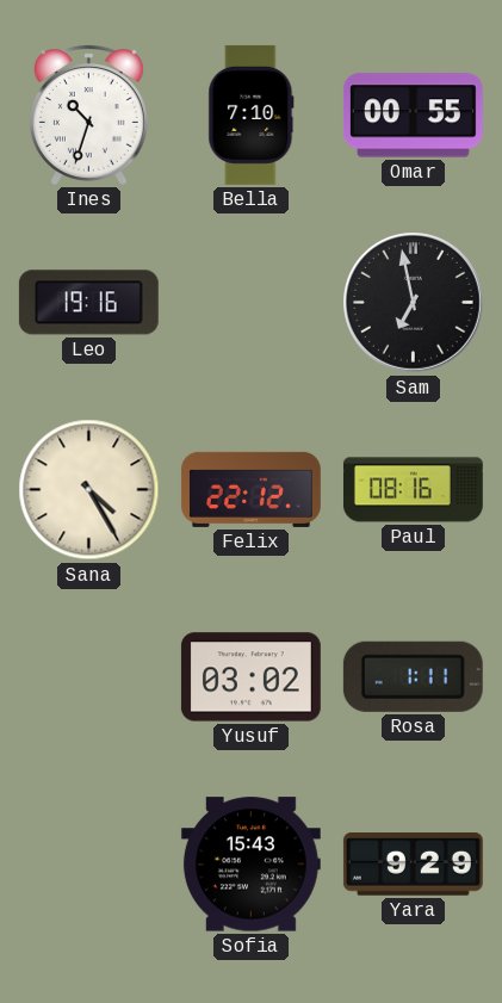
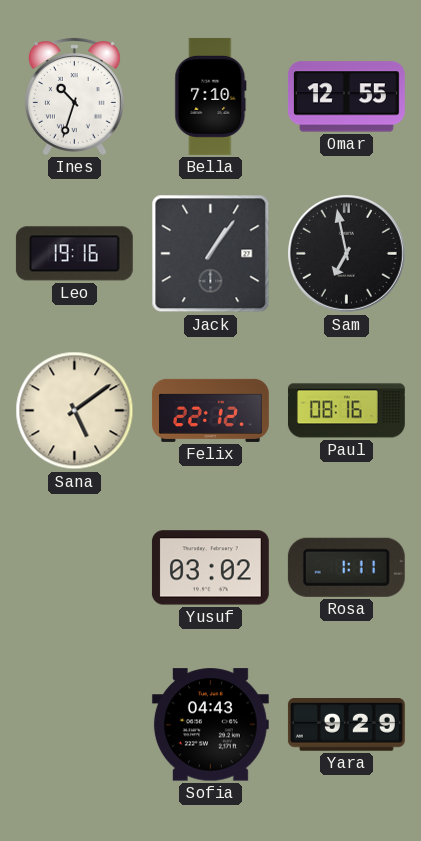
Omar: 00:55 -> 12:55
Jack: none -> 1:06
Sana: 4:25 -> 5:09
Sofia: 15:43 -> 04:43
